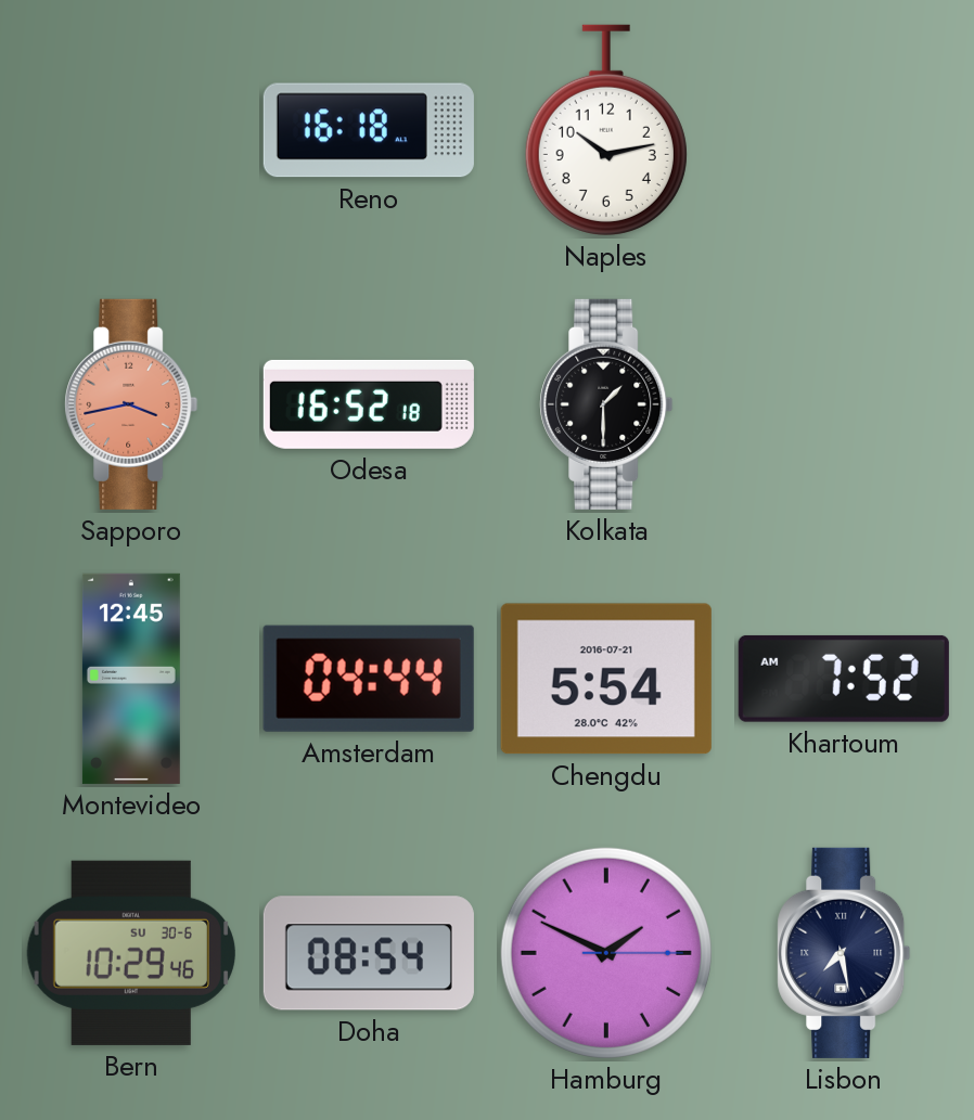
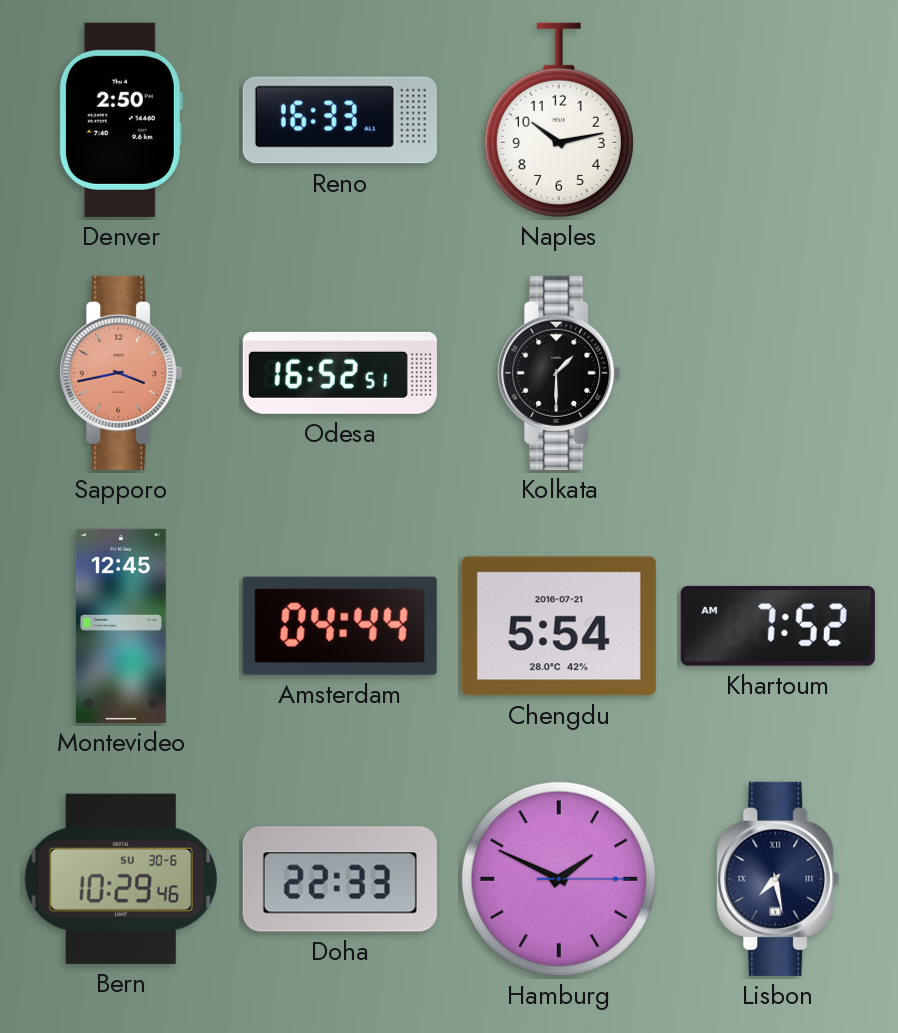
Denver: none -> 2:50
Reno: 16:18 -> 16:33
Odesa: 16:52:18 -> 16:52:51
Doha: 08:54 -> 22:33
